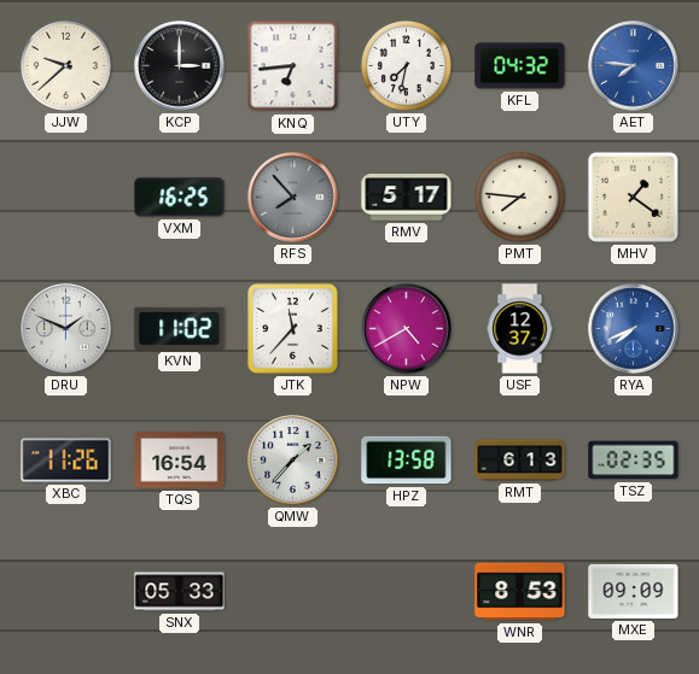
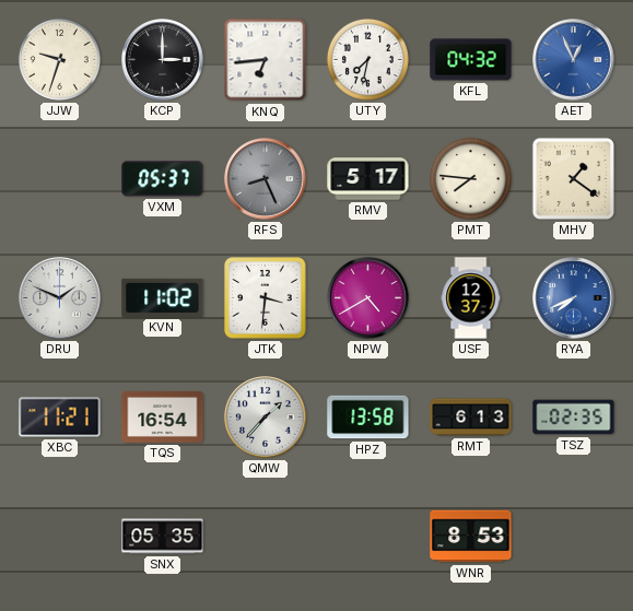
JJW: 9:38 -> 9:33
AET: 7:46 -> 12:56
VXM: 16:25 -> 05:37
RFS: 7:53 -> 8:26
JTK: 11:37 -> 3:31
XBC: 11:26 -> 11:21
SNX: 05:33 -> 05:35
MXE: 09:09 -> none
